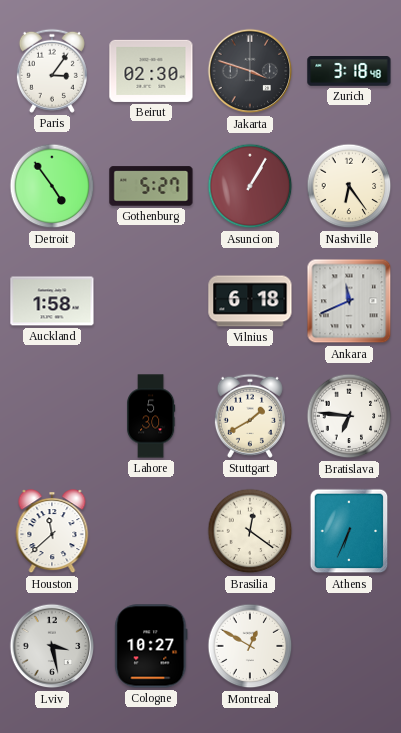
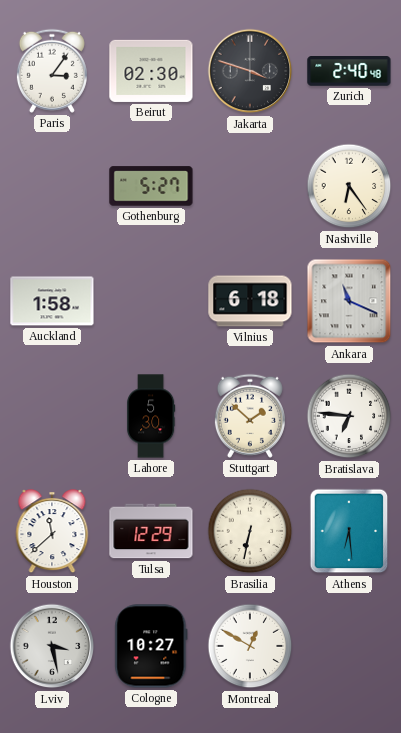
Zurich: 3:18 -> 2:40
Detroit: 4:54 -> none
Asuncion: 1:05 -> none
Ankara: 11:41 -> 11:19
Stuttgart: 1:40 -> 1:52
Tulsa: none -> 12:29
Brasilia: 12:21 -> 6:32
Athens: 6:34 -> 6:29
